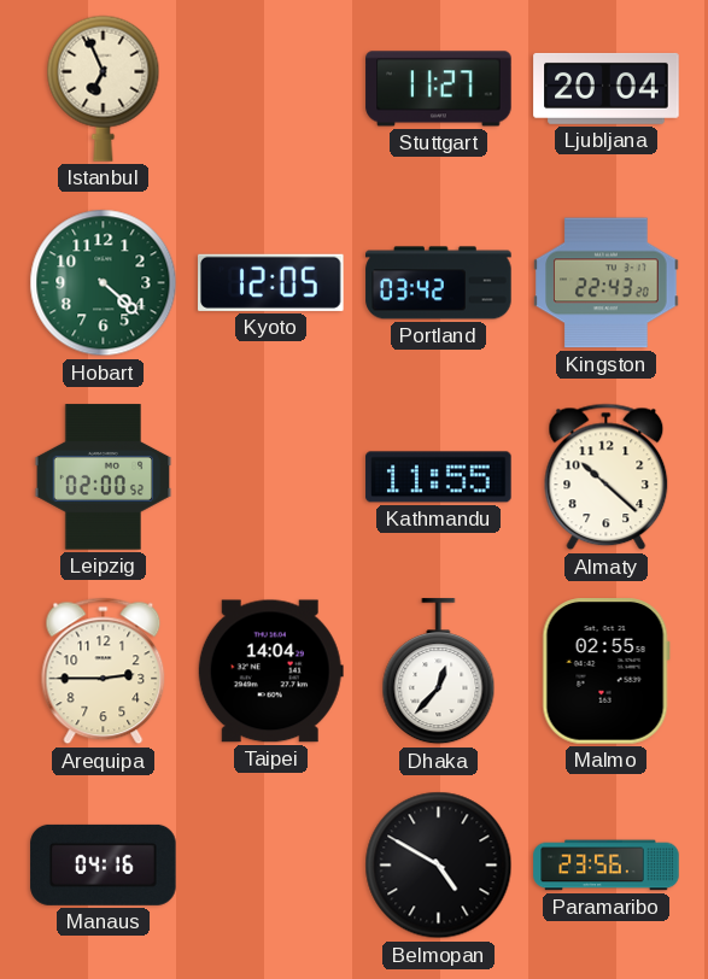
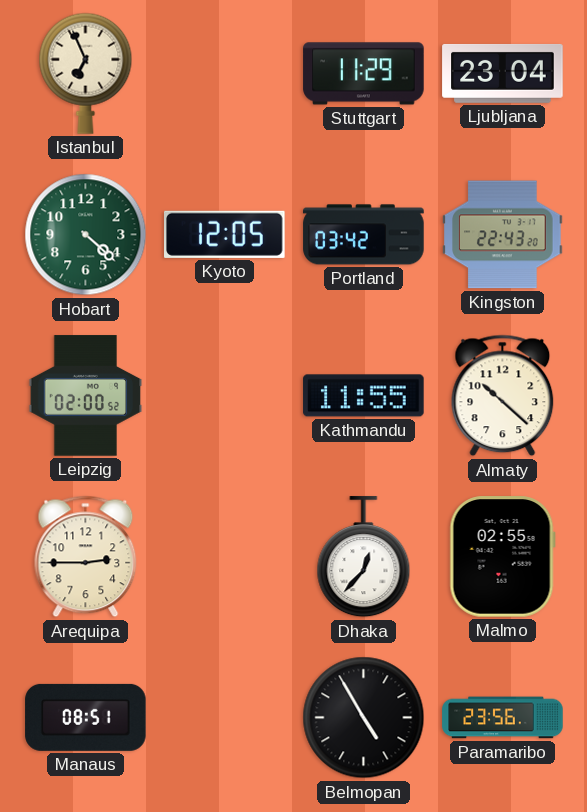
Stuttgart: 11:27 -> 11:29
Ljubljana: 20:04 -> 23:04
Taipei: 14:04 -> none
Manaus: 04:16 -> 08:51
Belmopan: 4:50 -> 4:55
